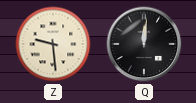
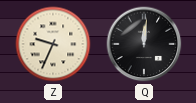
Z: 9:29 -> 9:34
